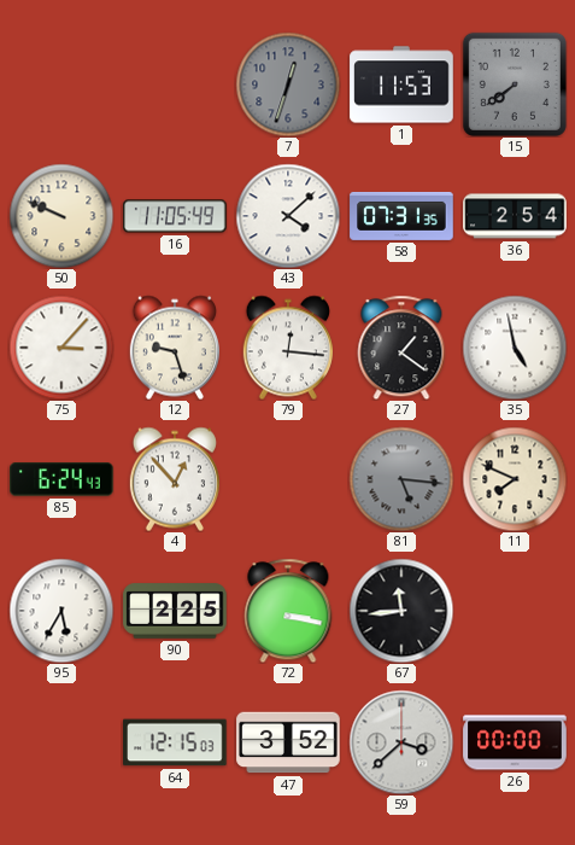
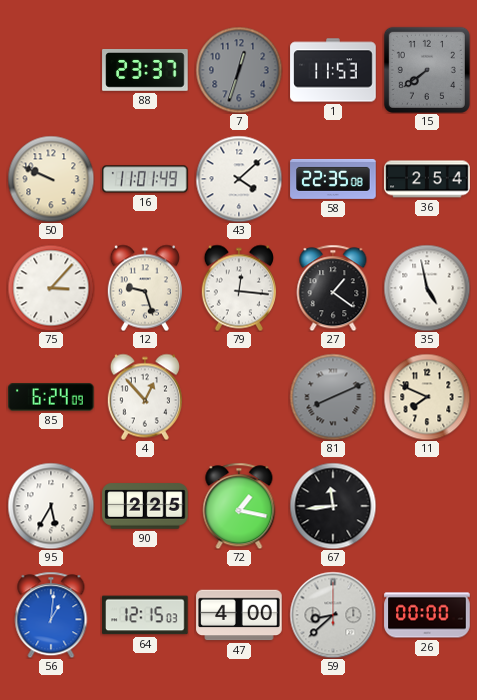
88: none -> 23:37
16: 11:05 -> 11:01
58: 07:31 -> 22:35
85: 6:24:43 -> 6:24:09
81: 5:16 -> 8:11
72: 3:17 -> 1:17
56: none -> 1:01
47: 3:52 -> 4:00
59: 3:38 -> 8:38
